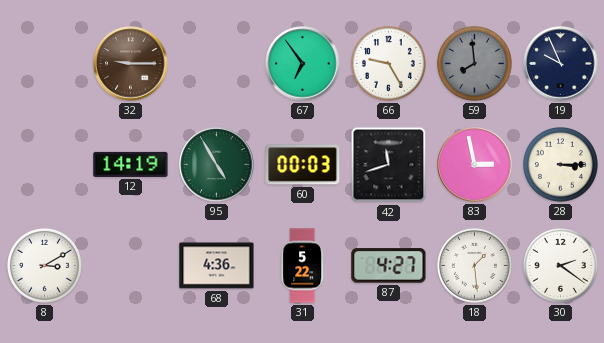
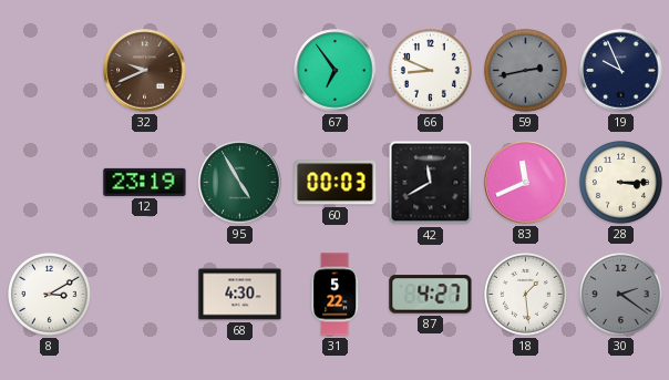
32: 9:15 -> 9:41
66: 9:25 -> 8:49
59: 7:59 -> 2:43
12: 14:19 -> 23:19
42: 11:42 -> 11:40
83: 2:58 -> 11:41
68: 4:36 -> 4:30
30 dial: white -> grey
